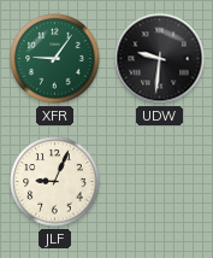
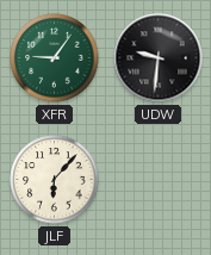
JLF: 9:04 -> 6:07
